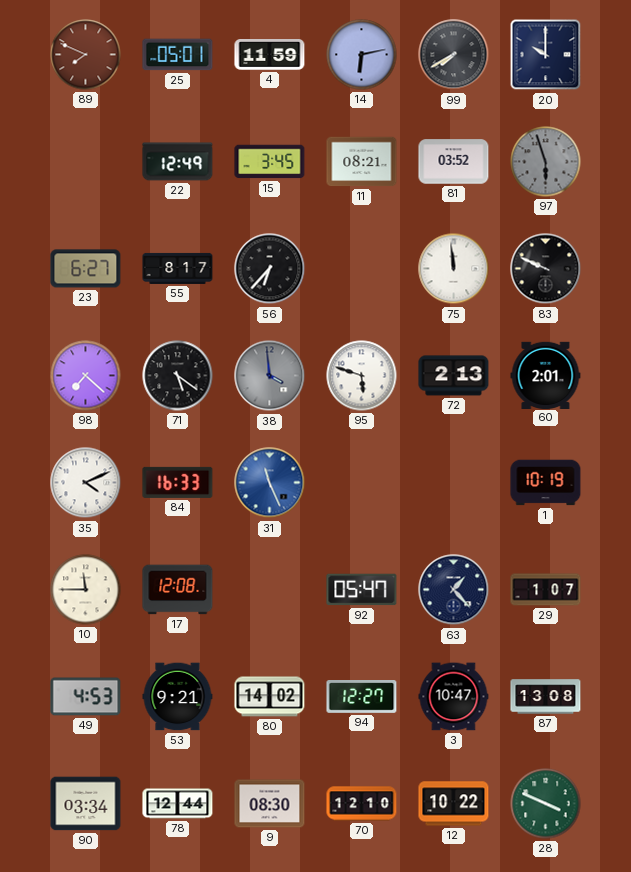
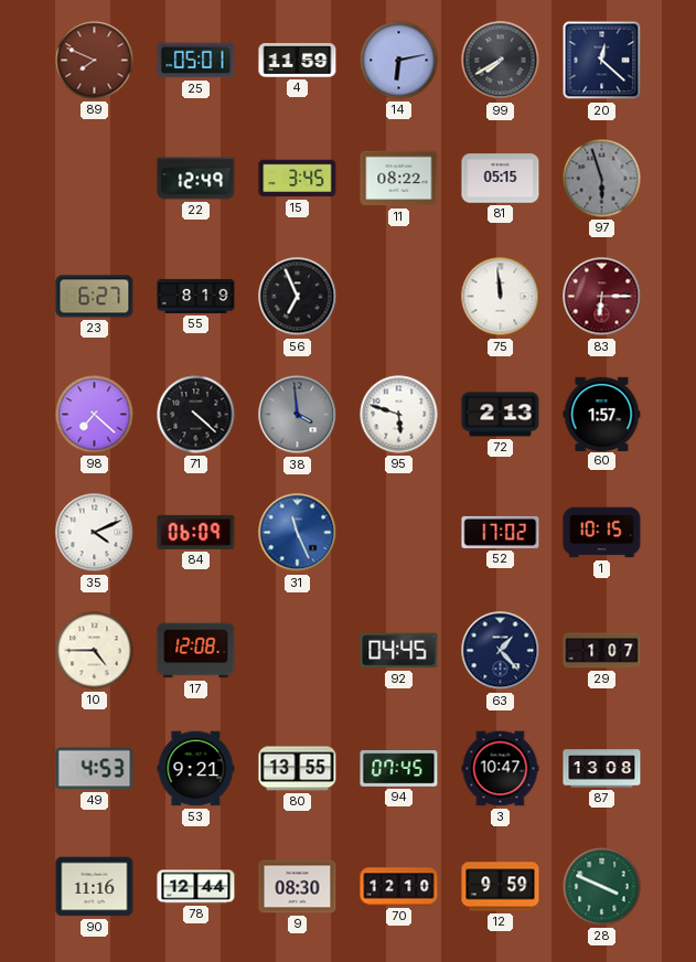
20: 10:00 -> 12:22
11: 08:21 -> 08:22
81: 03:52 -> 05:15
55: 8:17 -> 8:19
56: 6:37 -> 6:56
83: 9:49 -> 6:15
83 dial: black -> burgundy
71: 5:21 -> 4:22
60: 2:01 -> 1:57
84: 16:33 -> 06:09
52: none -> 17:02
1: 10:19 -> 10:15
10: 11:45 -> 4:45
92: 05:47 -> 04:45
80: 14:02 -> 13:55
94: 12:27 -> 07:45
90: 03:34 -> 11:16
12: 10:22 -> 9:59
